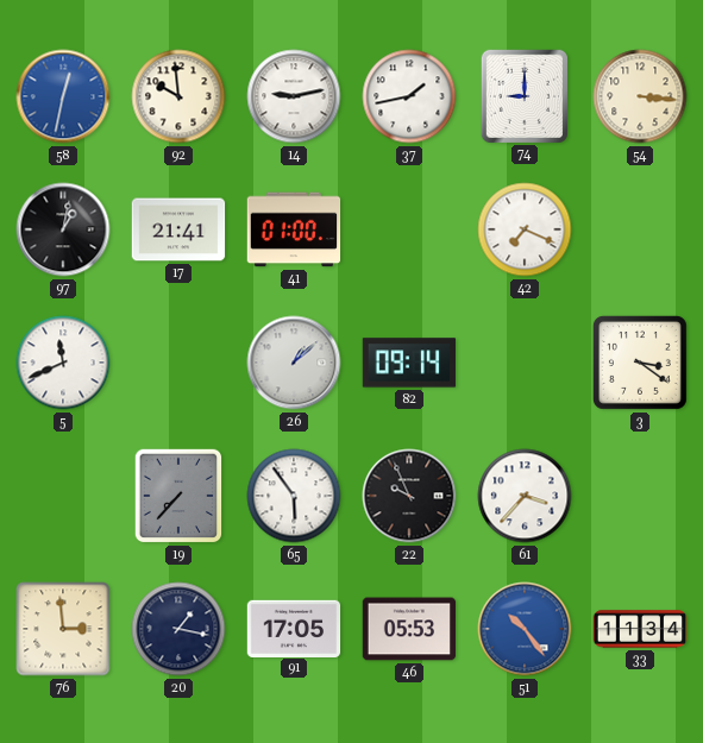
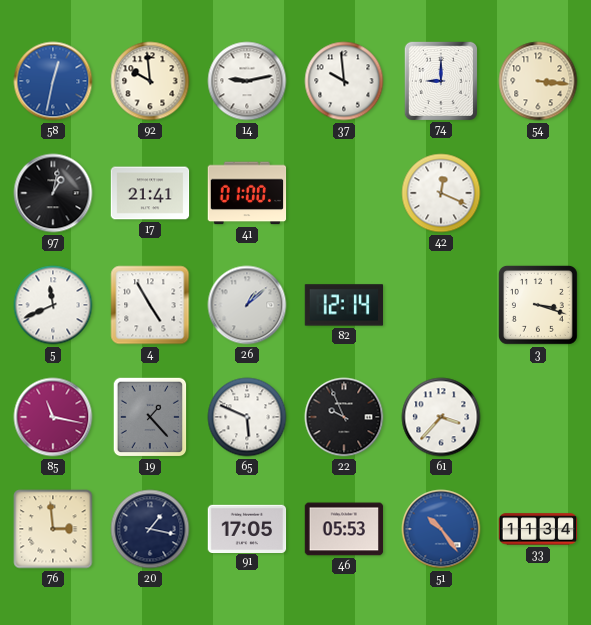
37: 1:43 -> 9:59
42: 7:19 -> 12:19
4: none -> 4:55
82: 09:14 -> 12:14
3: 3:21 -> 3:18
85: none -> 11:17
19: 7:37 -> 1:23
65: 5:54 -> 5:49
